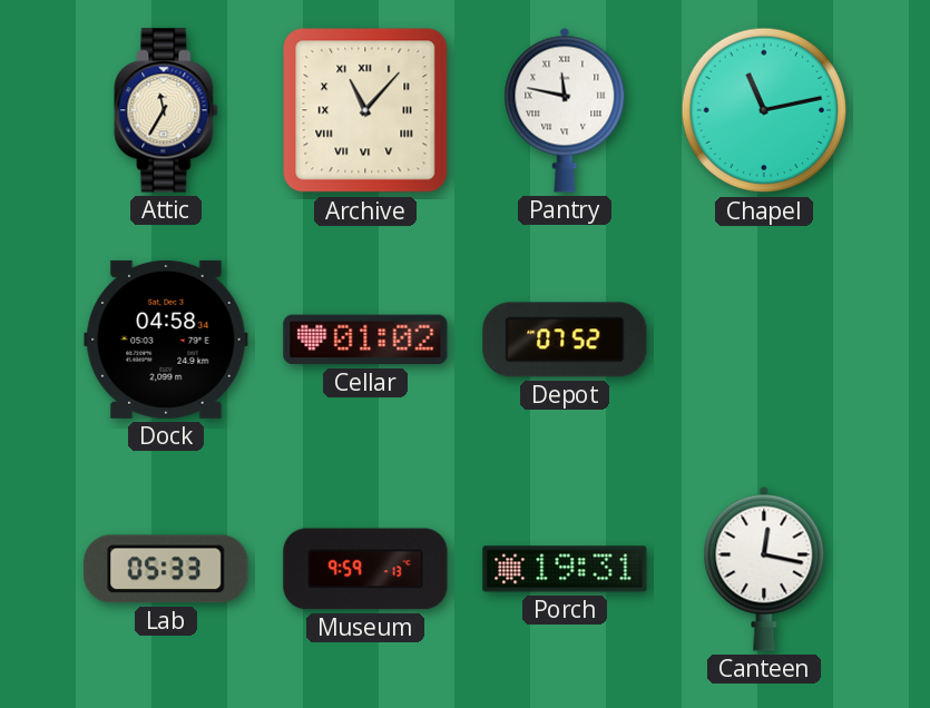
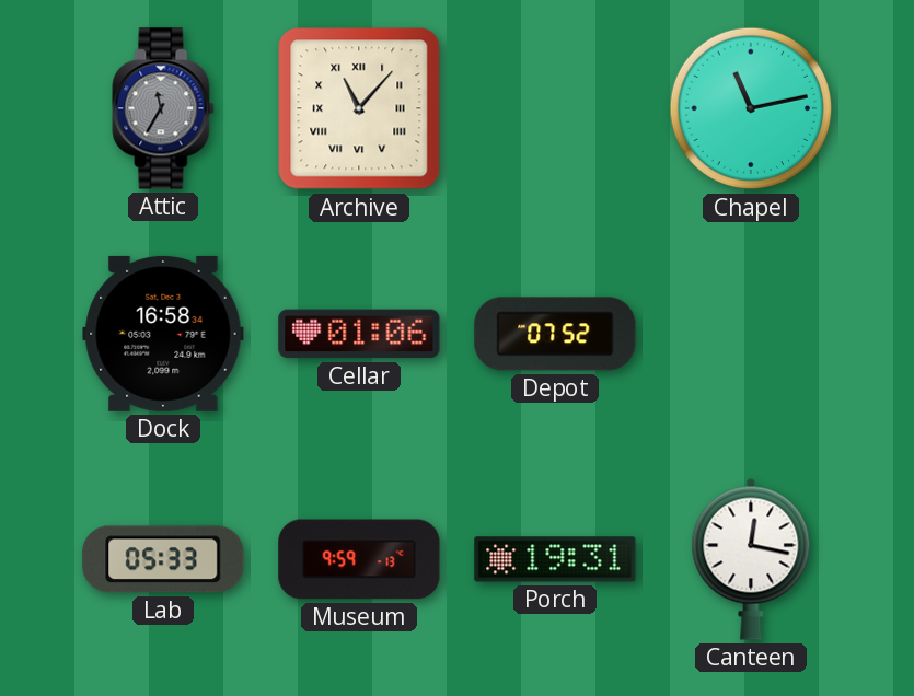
Attic dial: cream -> grey
Pantry: 11:47 -> none
Dock: 04:58 -> 16:58
Cellar: 01:02 -> 01:06
